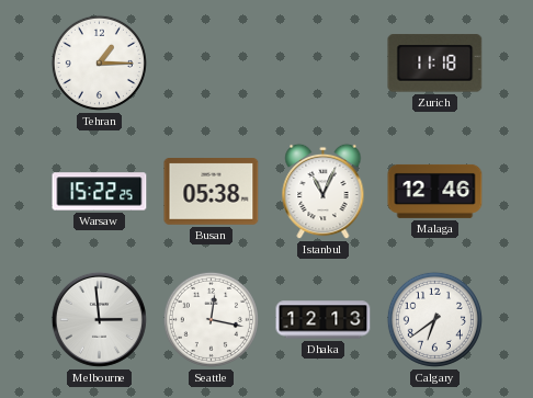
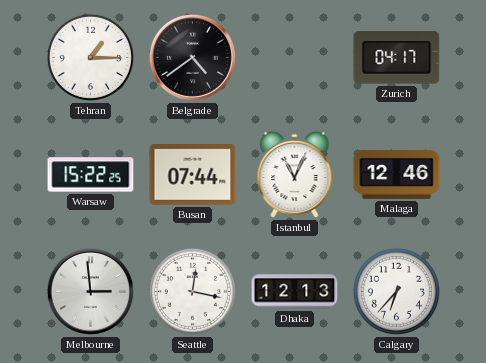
Belgrade: none -> 4:39
Zurich: 11:18 -> 04:17
Busan: 05:38 -> 07:44
Calgary: 6:39 -> 6:37
